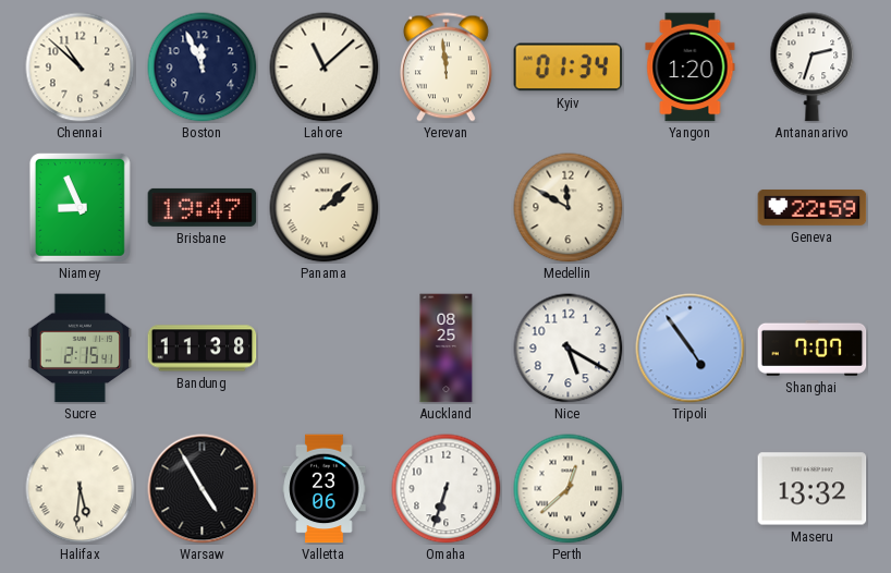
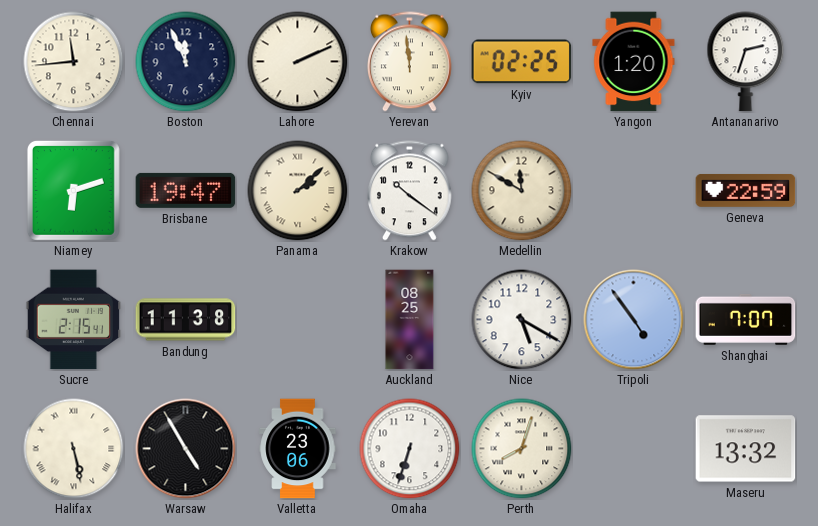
Chennai: 10:52 -> 11:44
Lahore: 11:08 -> 2:11
Kyiv: 01:34 -> 02:25
Niamey: 8:56 -> 6:12
Krakow: none -> 10:21
Halifax: 5:31 -> 5:28
Perth: 12:38 -> 8:03
